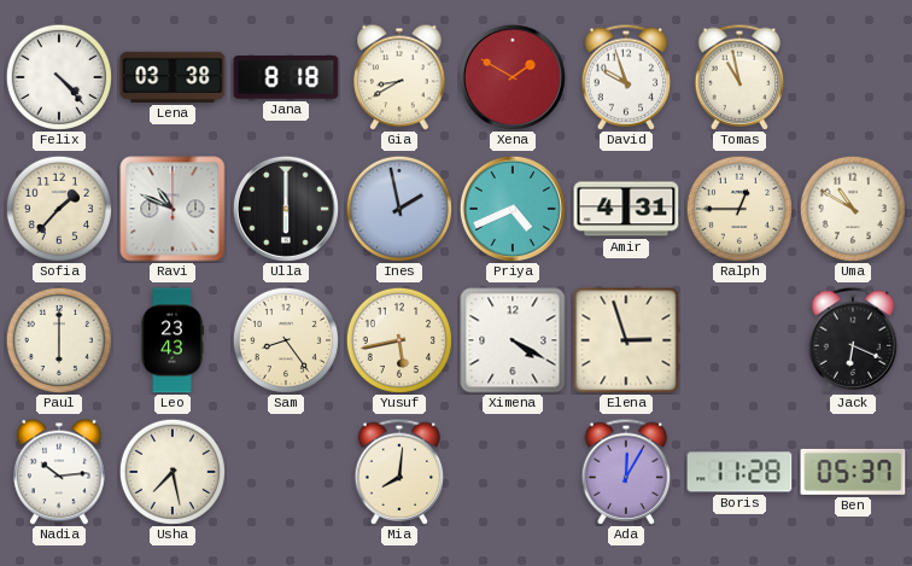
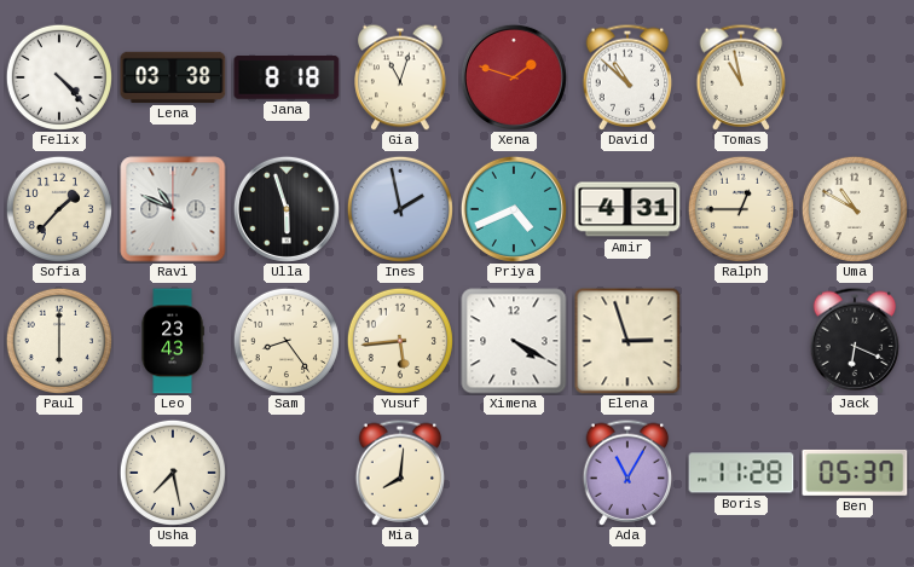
Gia: 8:40 -> 11:03
Xena: 1:50 -> 1:48
David: 9:57 -> 10:52
Ulla: 6:00 -> 5:57
Yusuf: 5:43 -> 5:44
Nadia: 10:14 -> none
Ada: 12:05 -> 11:05
